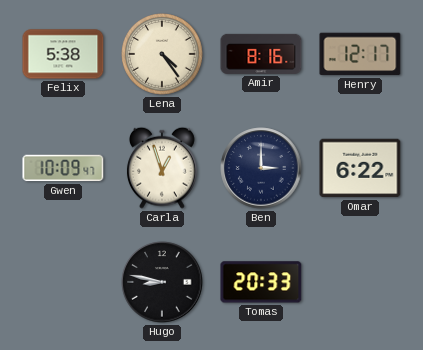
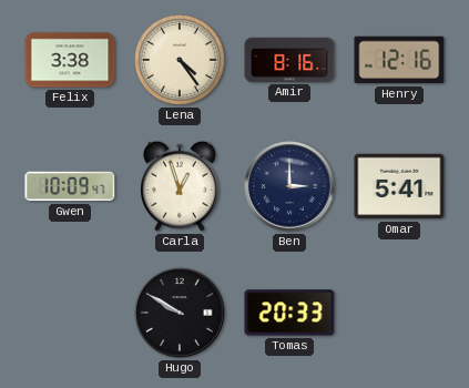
Felix: 5:38 -> 3:38
Henry: 12:17 -> 12:16
Omar: 6:22 -> 5:41
Hugo: 8:47 -> 9:50
